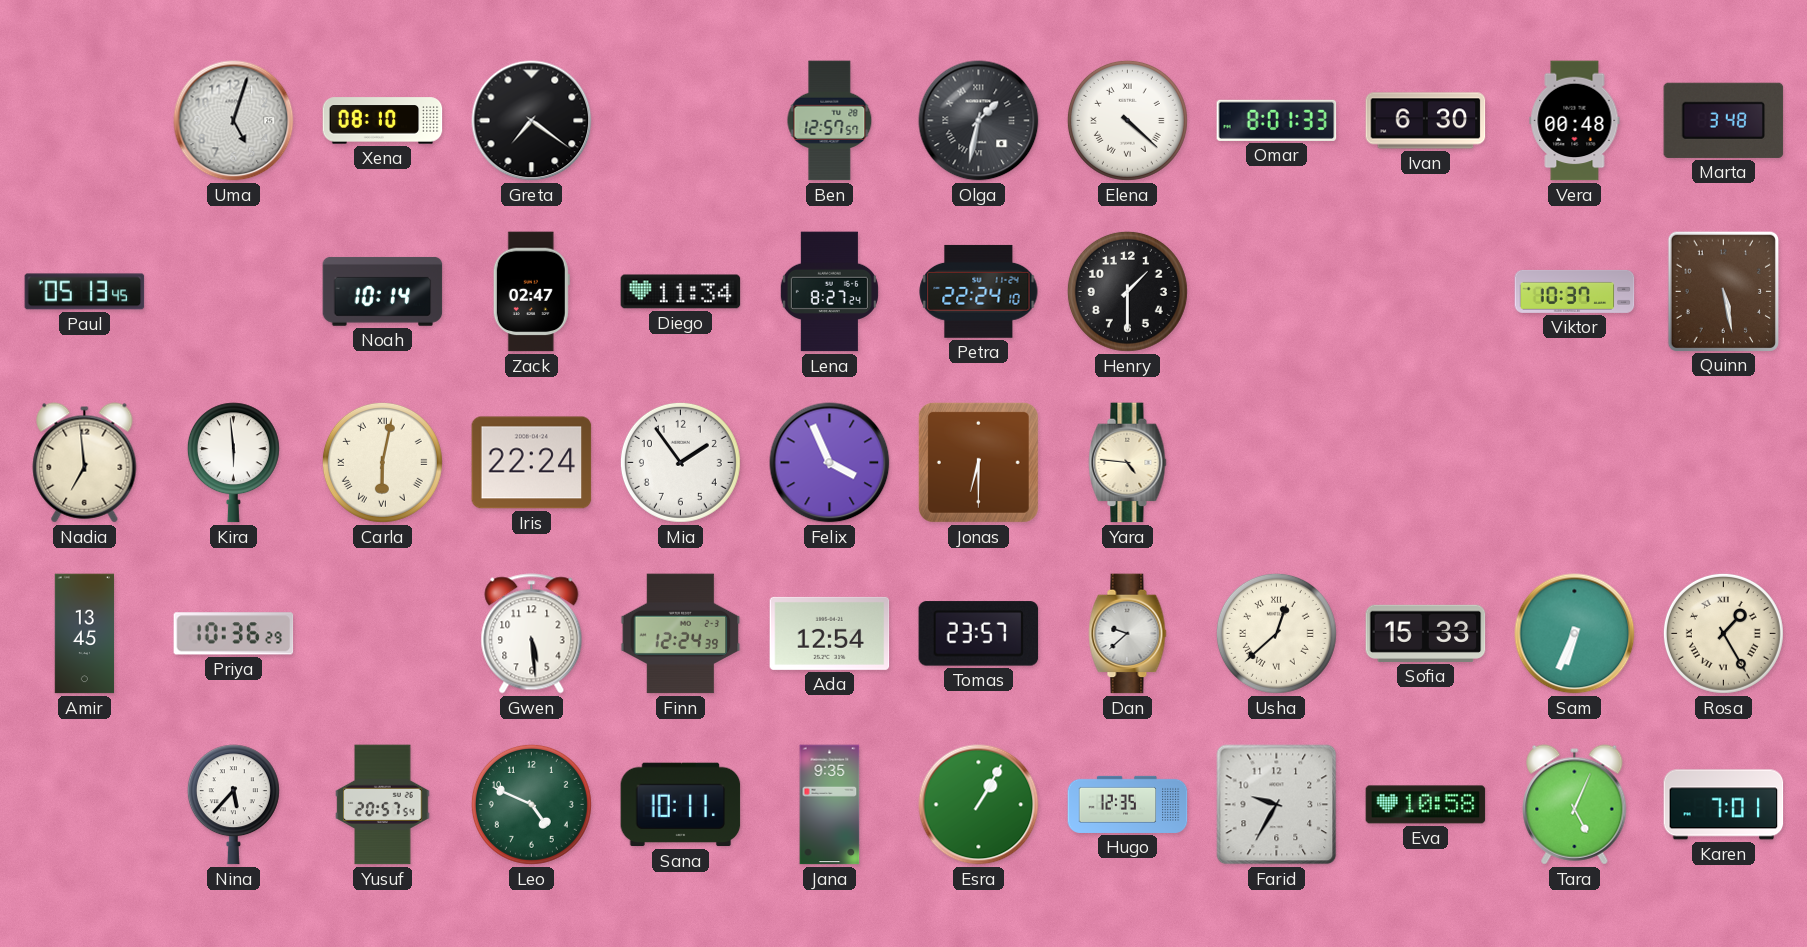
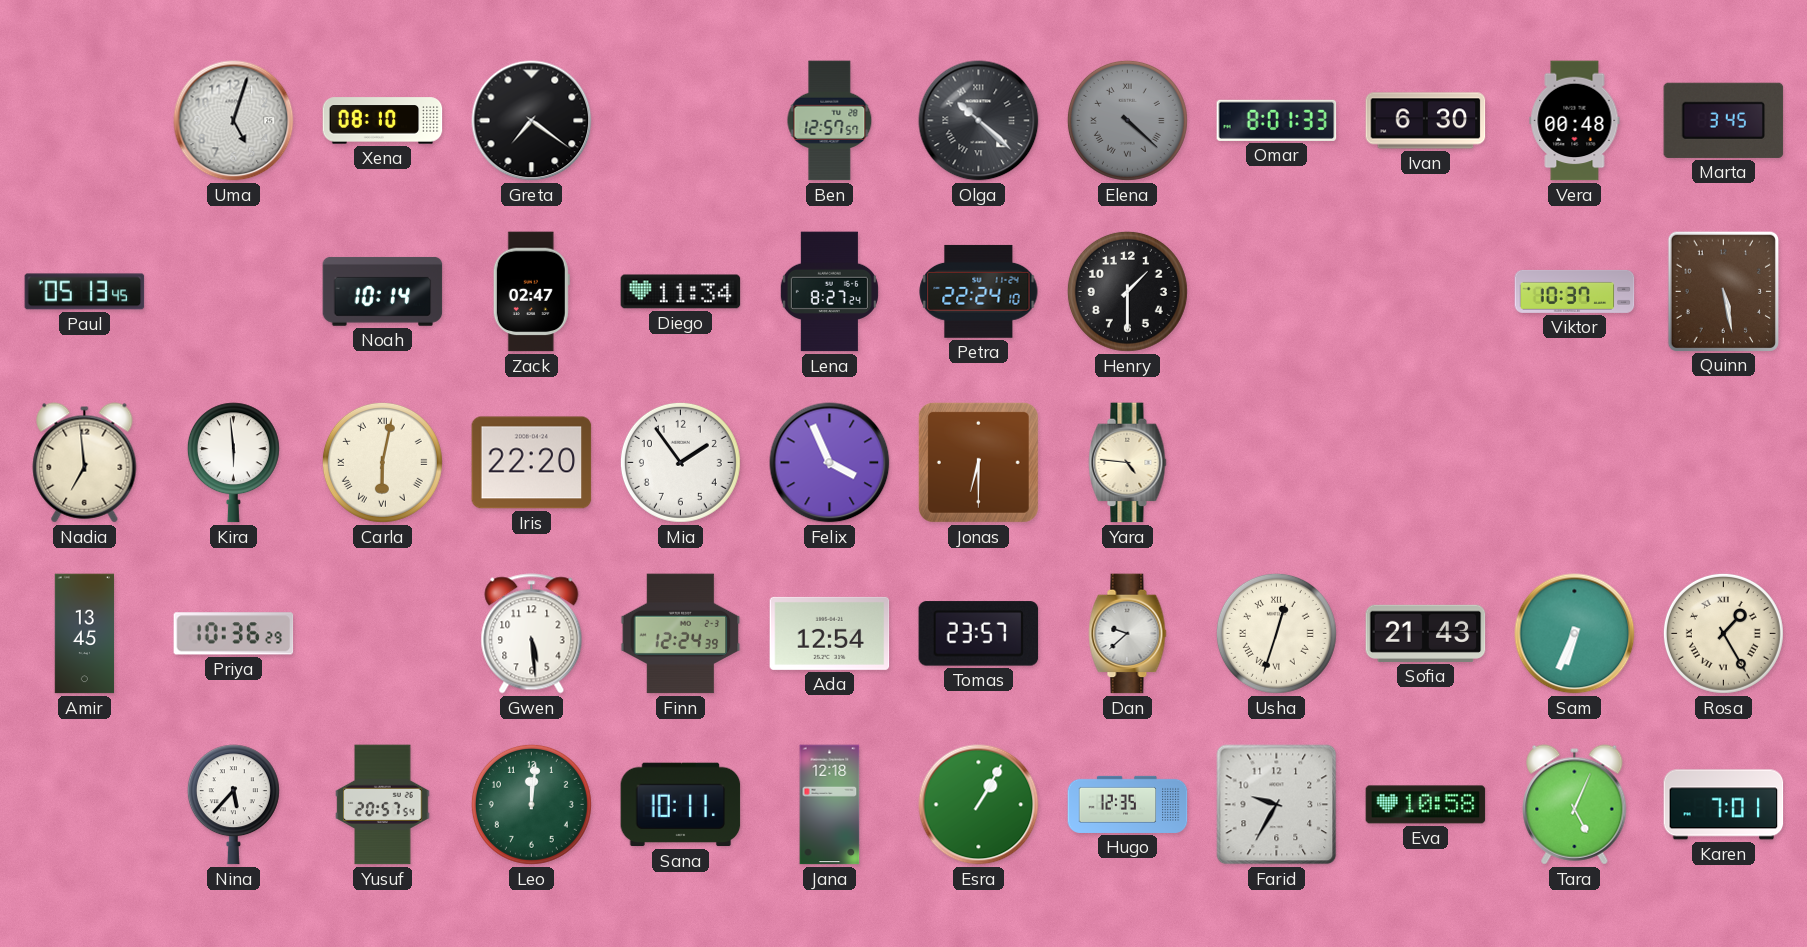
Olga: 1:32 -> 10:22
Elena dial: white -> grey
Marta: 3:48 -> 3:45
Iris: 22:24 -> 22:20
Usha: 12:38 -> 12:33
Sofia: 15:33 -> 21:43
Leo: 4:49 -> 12:01
Jana: 9:35 -> 12:18
